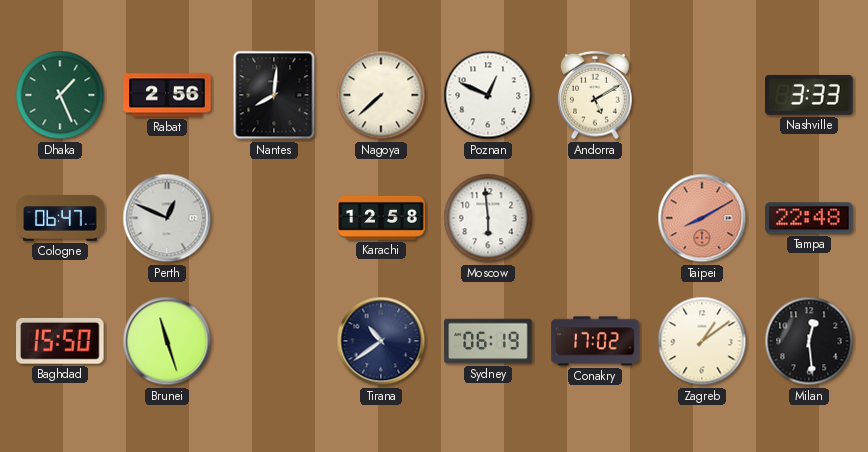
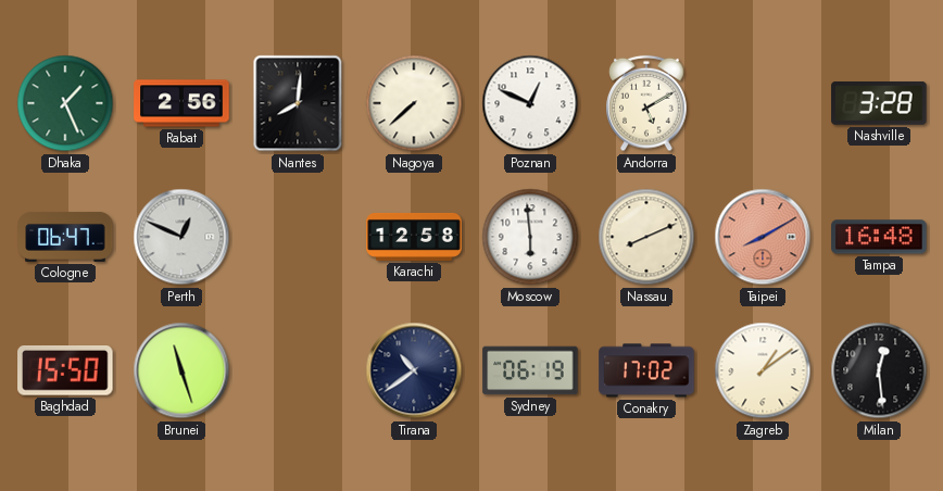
Nashville: 3:33 -> 3:28
Nassau: none -> 8:11
Tampa: 22:48 -> 16:48
